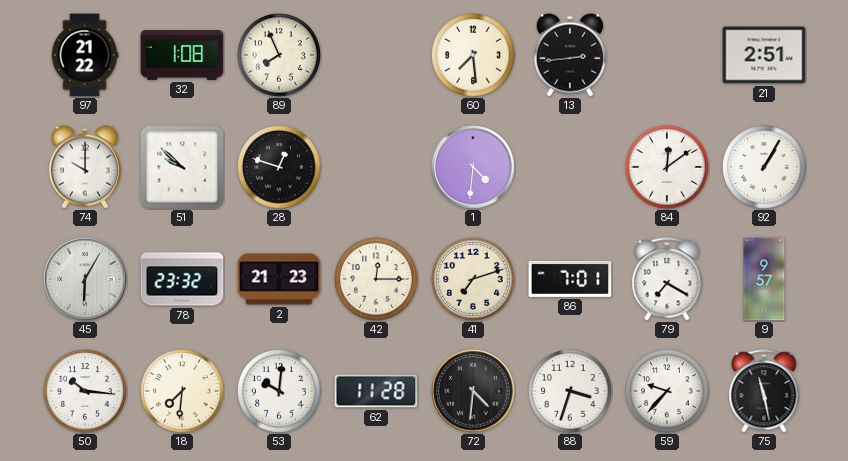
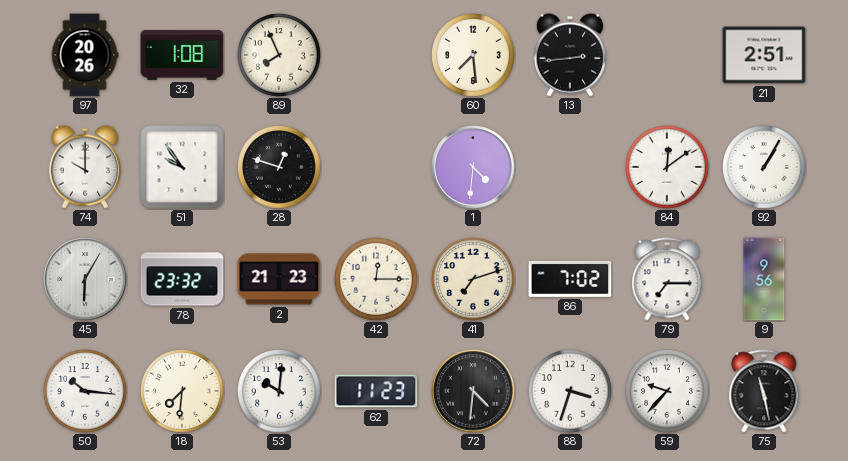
97: 21:22 -> 20:26
51: 9:52 -> 9:54
86: 7:01 -> 7:02
79: 7:20 -> 7:15
9: 9:57 -> 9:56
62: 11:28 -> 11:23
